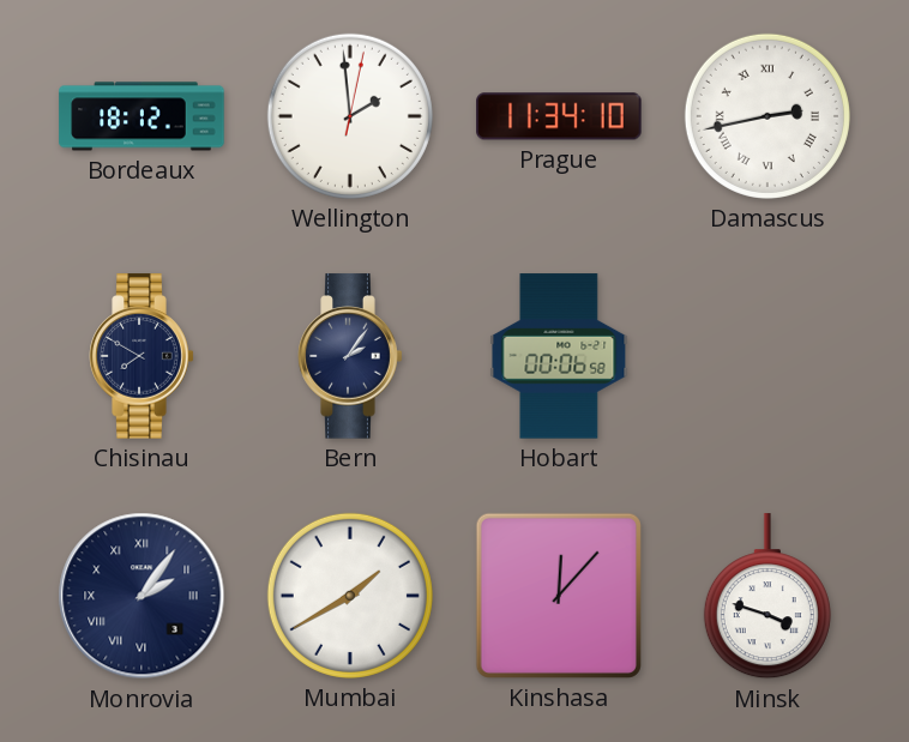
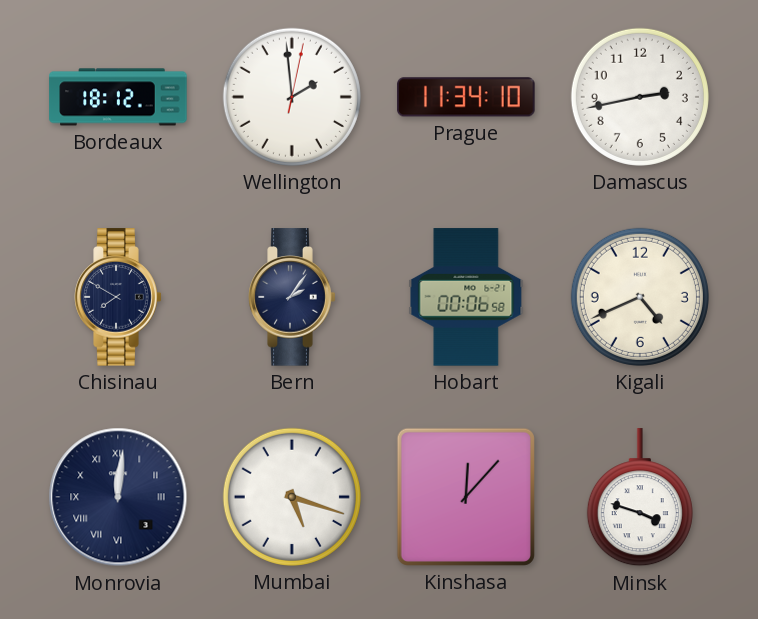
Damascus numerals: Roman -> Arabic
Kigali: none -> 4:41
Monrovia: 2:06 -> 12:01
Mumbai: 1:40 -> 5:18
